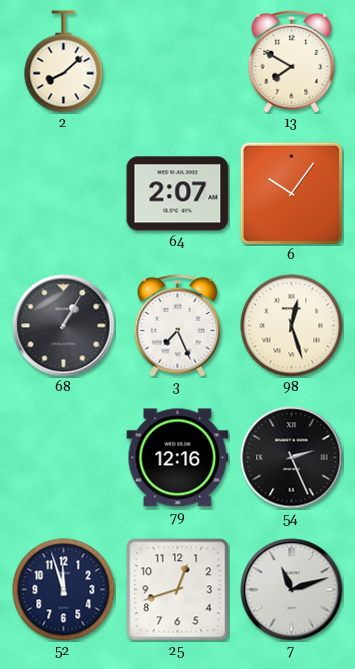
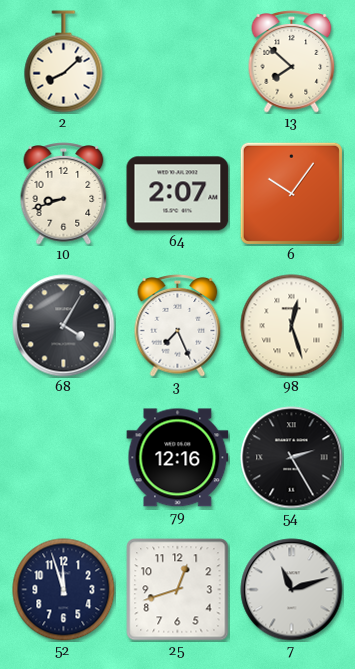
13: 7:50 -> 7:52
10: none -> 8:42
68: 1:05 -> 4:05
54: 2:26 -> 2:25
